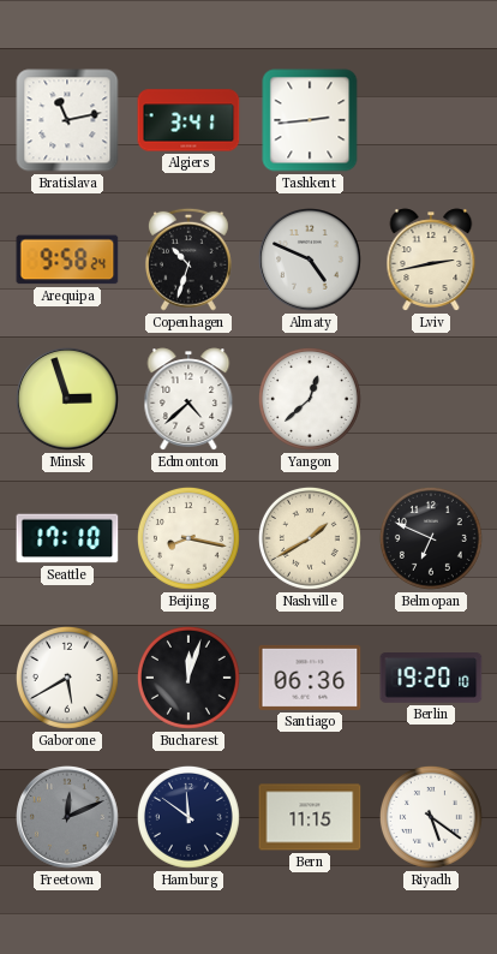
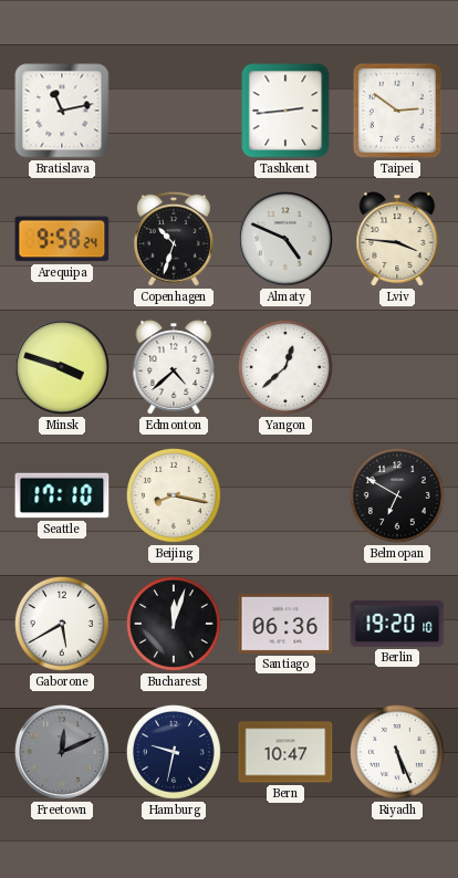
Algiers: 3:41 -> none
Taipei: none -> 2:51
Lviv: 2:43 -> 3:46
Minsk: 2:57 -> 3:48
Nashville: 1:40 -> none
Belmopan: 6:49 -> 6:50
Hamburg: 11:51 -> 9:32
Bern: 11:15 -> 10:47
Riyadh: 5:21 -> 5:26
